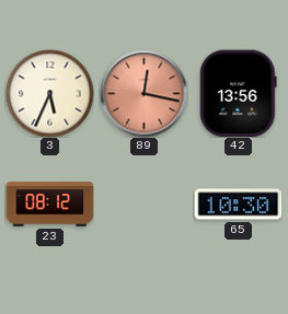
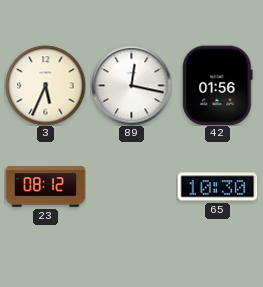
89 dial: salmon -> white
42: 13:56 -> 01:56
